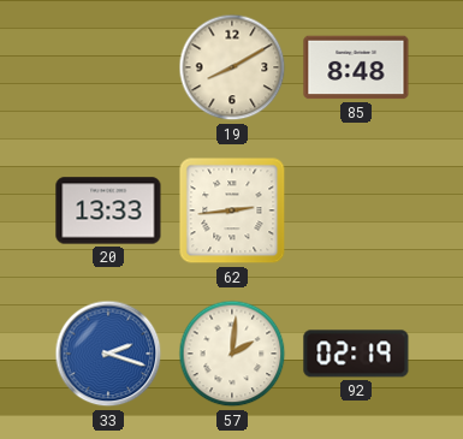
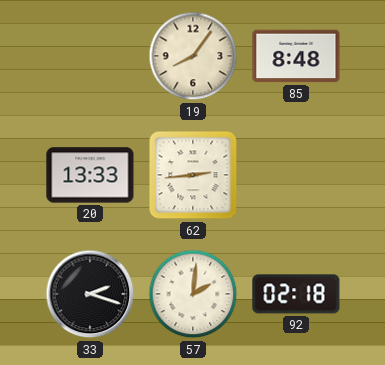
19: 8:10 -> 8:06
33 dial: blue -> black
92: 02:19 -> 02:18
